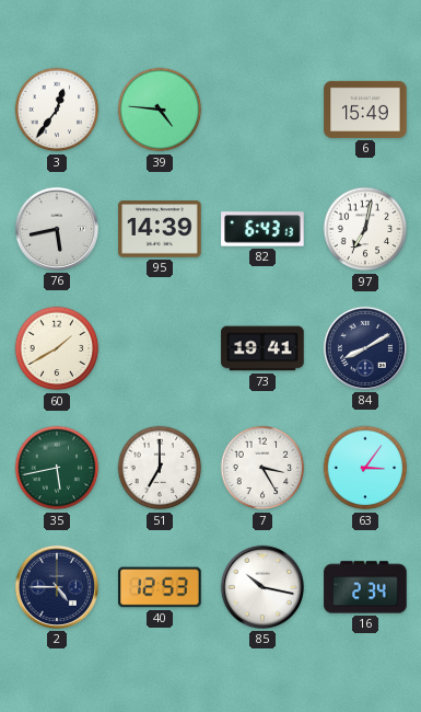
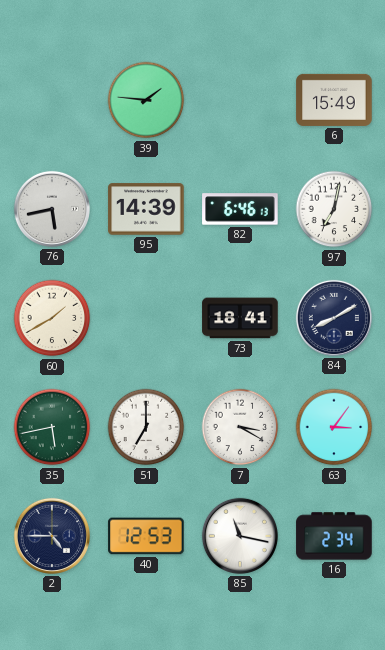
3: 12:36 -> none
39: 4:46 -> 1:46
82: 6:43 -> 6:46
73: 19:41 -> 18:41
7: 3:25 -> 3:20
85: 10:17 -> 11:17
